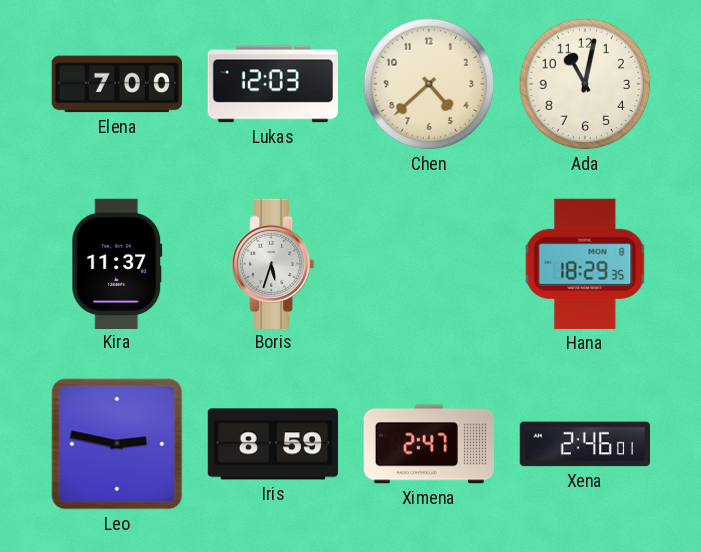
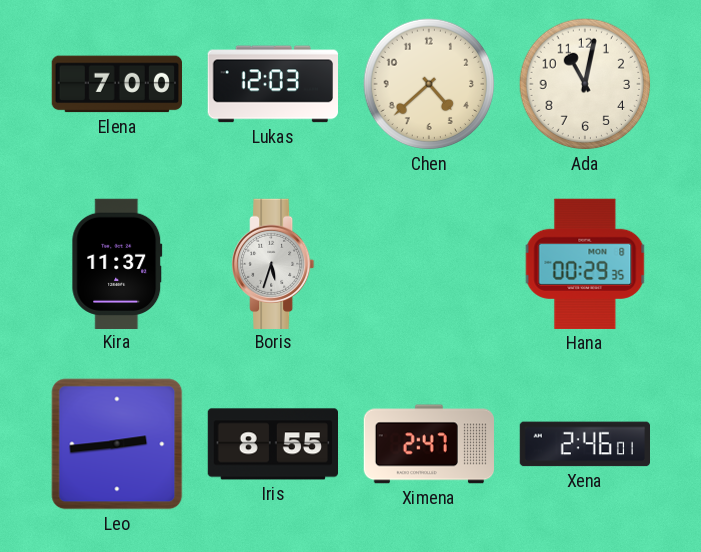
Hana: 18:29 -> 00:29
Leo: 2:47 -> 2:44
Iris: 8:59 -> 8:55
